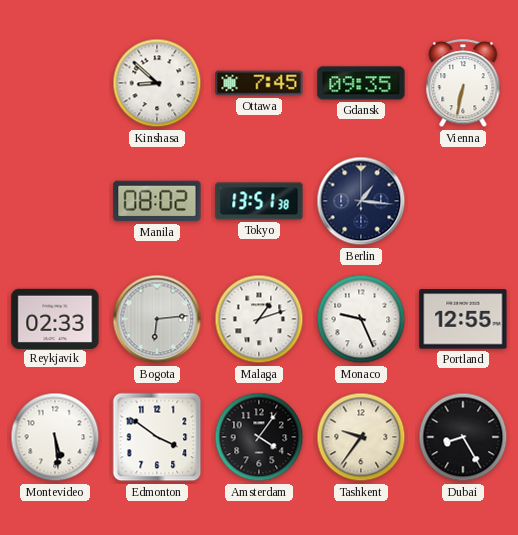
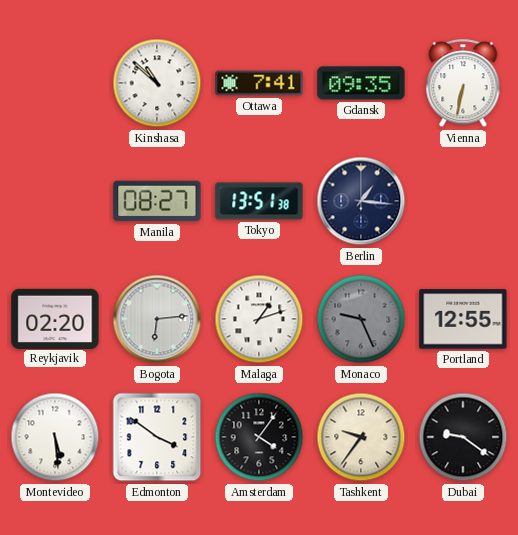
Kinshasa: 8:52 -> 10:52
Ottawa: 7:45 -> 7:41
Manila: 08:02 -> 08:27
Reykjavik: 02:33 -> 02:20
Monaco dial: white -> grey
Dubai: 8:25 -> 9:21
